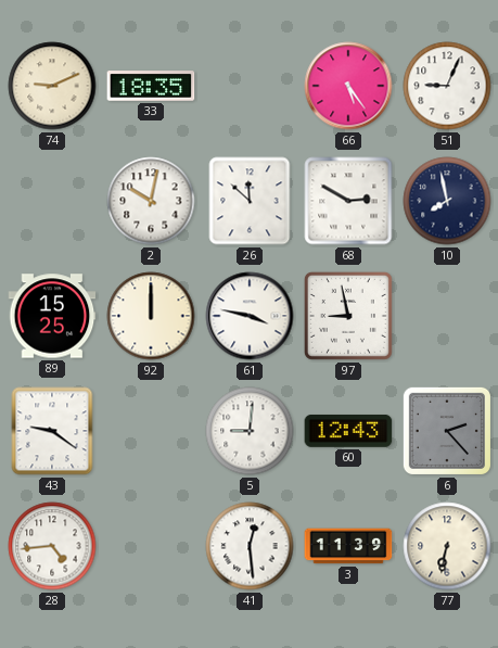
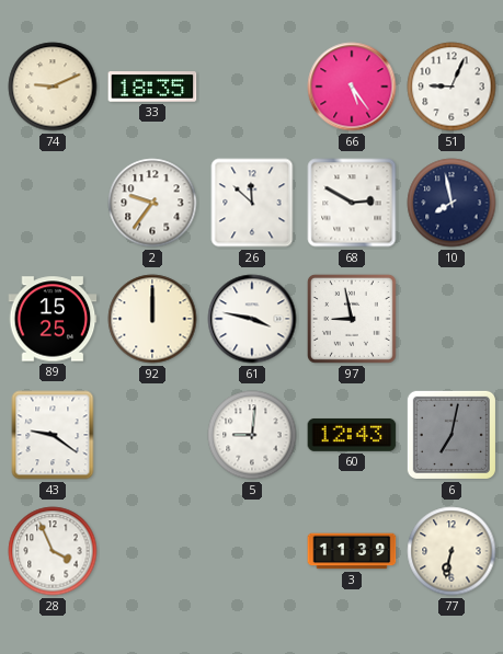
2: 10:02 -> 9:36
6: 2:23 -> 7:02
28: 4:44 -> 3:56
41: 12:29 -> none
